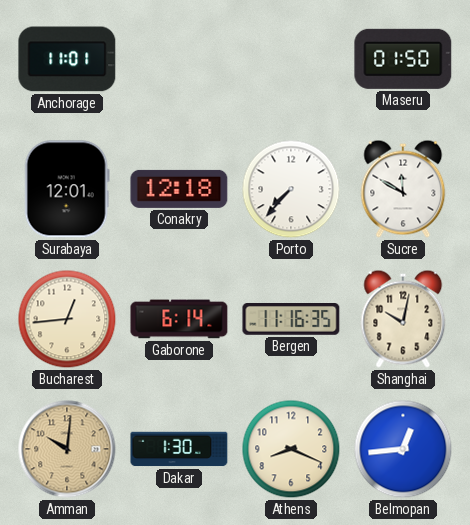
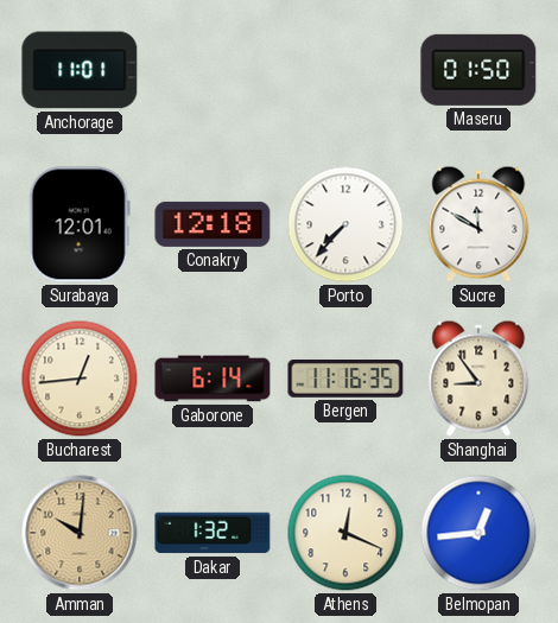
Shanghai: 10:02 -> 8:54
Dakar: 1:30 -> 1:32
Athens: 8:19 -> 12:19
